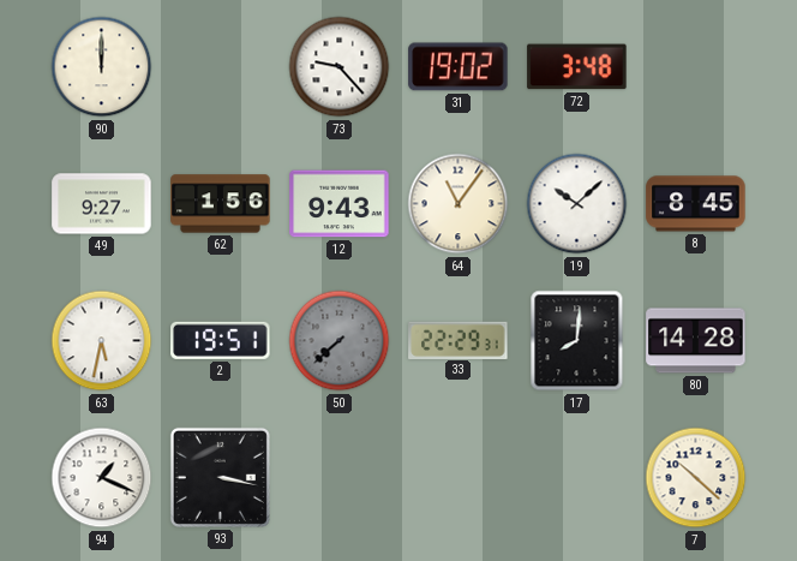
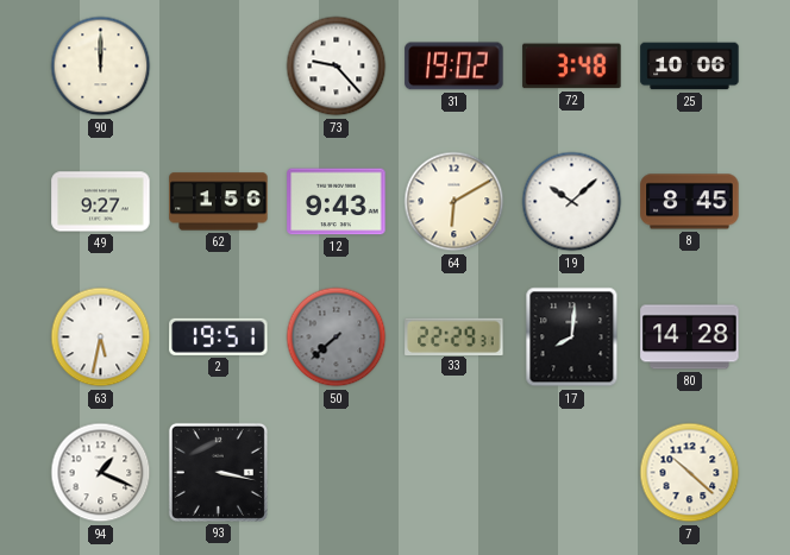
25: none -> 10:06
64: 11:06 -> 6:10
